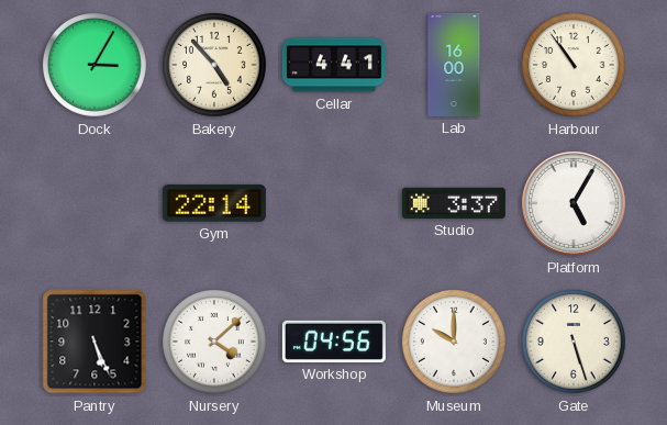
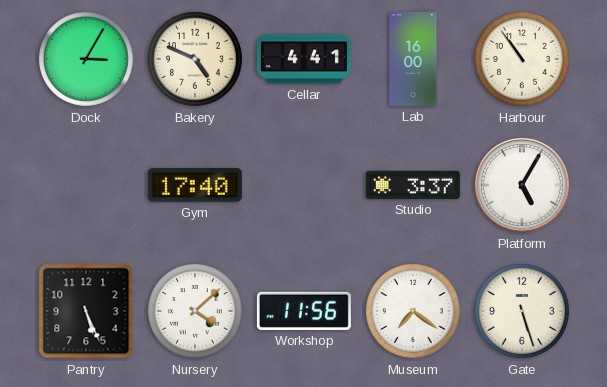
Bakery: 4:53 -> 4:49
Gym: 22:14 -> 17:40
Workshop: 04:56 -> 11:56
Museum: 10:00 -> 7:21
